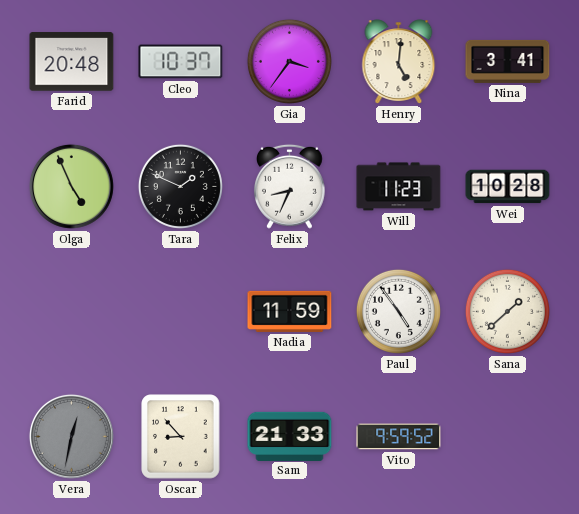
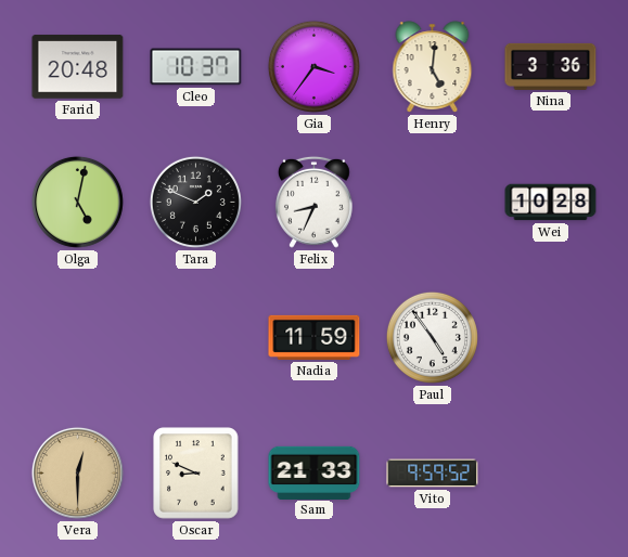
Nina: 3:41 -> 3:36
Olga: 4:56 -> 5:02
Will: 11:23 -> none
Sana: 1:38 -> none
Vera: 12:32 -> 12:30
Vera dial: grey -> champagne
Oscar: 8:53 -> 8:49
